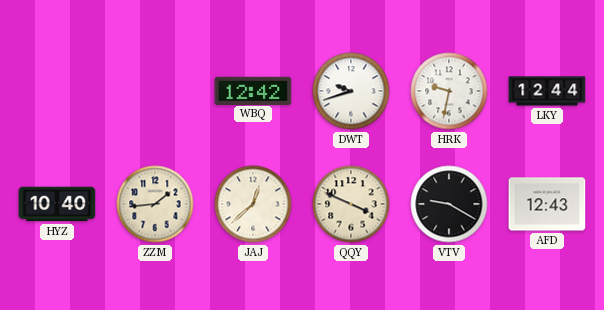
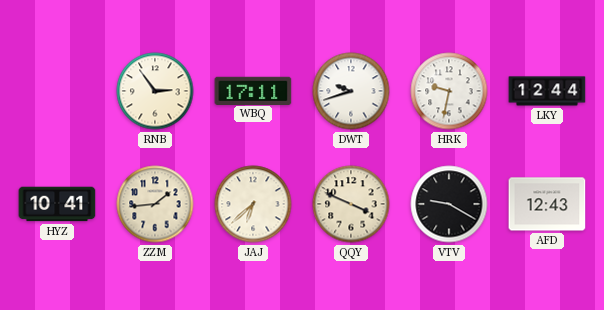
RNB: none -> 2:54
WBQ: 12:42 -> 17:11
HYZ: 10:40 -> 10:41
JAJ: 12:38 -> 6:38
